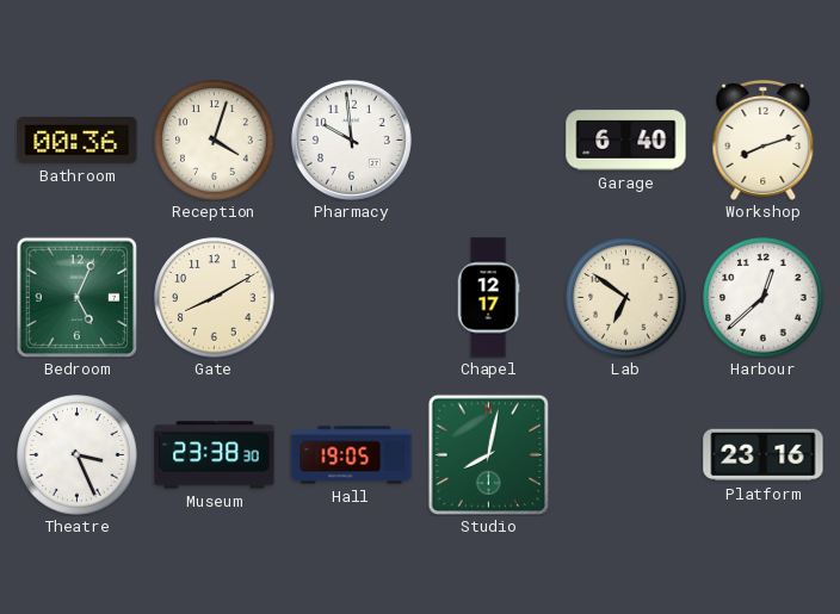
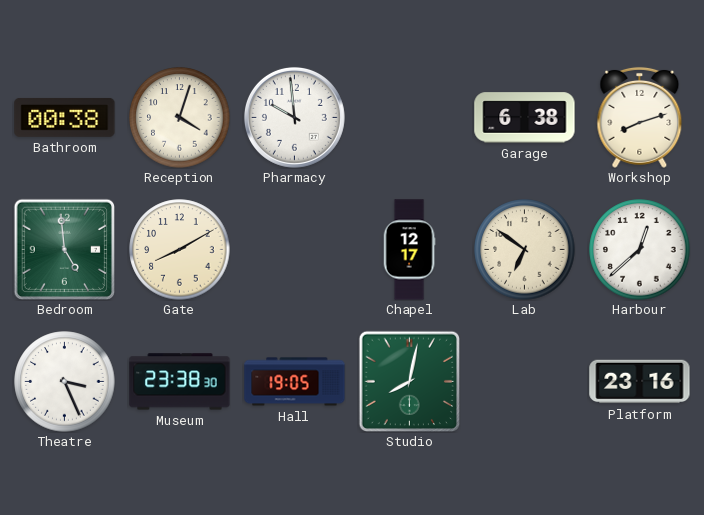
Bathroom: 00:36 -> 00:38
Garage: 6:40 -> 6:38
Bedroom: 5:04 -> 4:59
